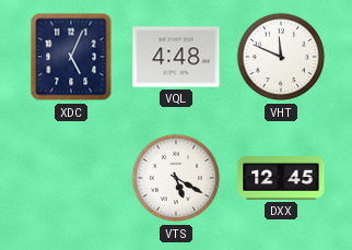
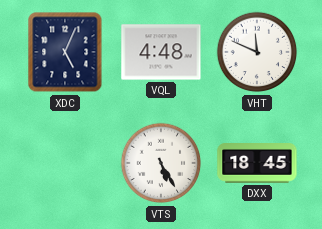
VTS: 5:20 -> 5:25
DXX: 12:45 -> 18:45
